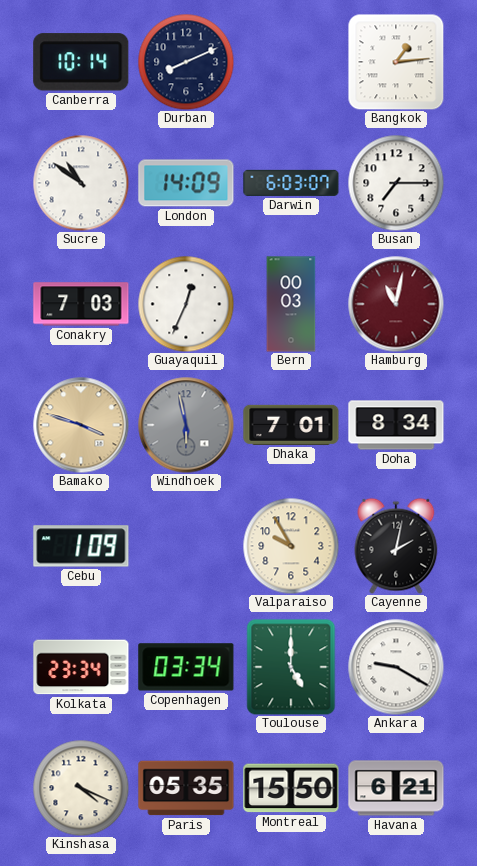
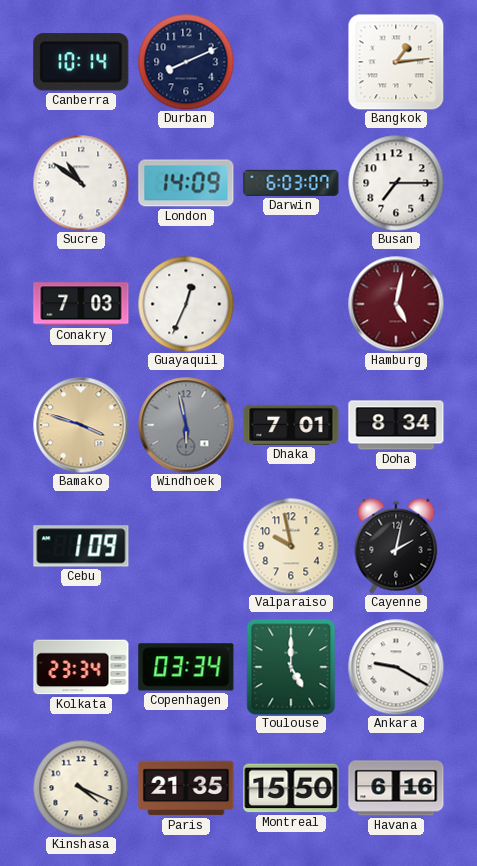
Bern: 00:03 -> none
Hamburg: 11:02 -> 5:02
Valparaiso: 9:55 -> 9:58
Paris: 05:35 -> 21:35
Havana: 6:21 -> 6:16
